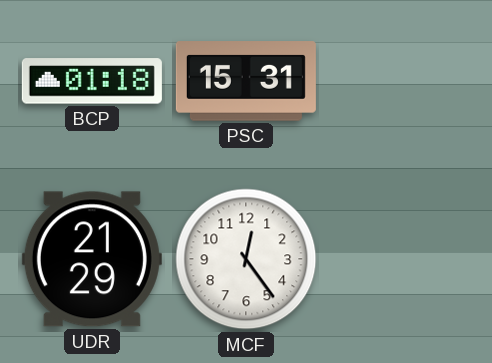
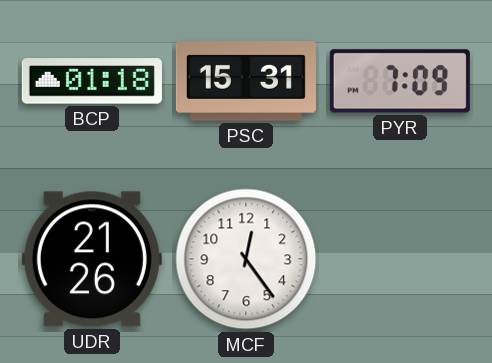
PYR: none -> 7:09
UDR: 21:29 -> 21:26
